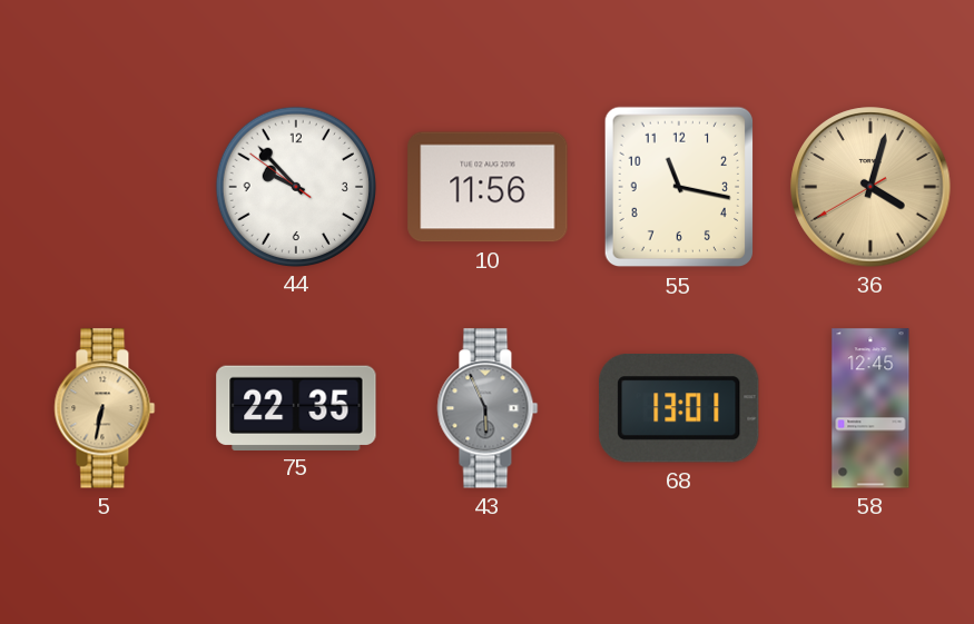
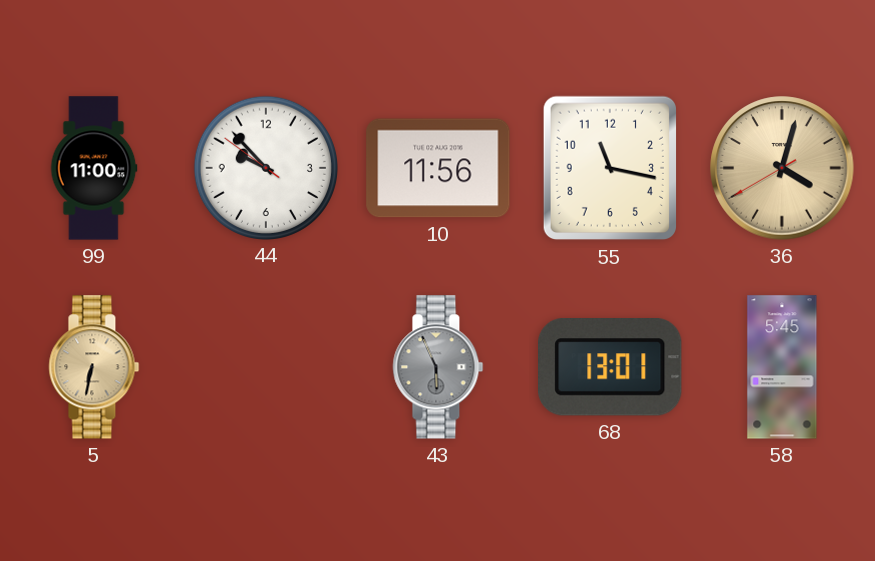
99: none -> 11:00
75: 22:35 -> none
58: 12:45 -> 5:45
